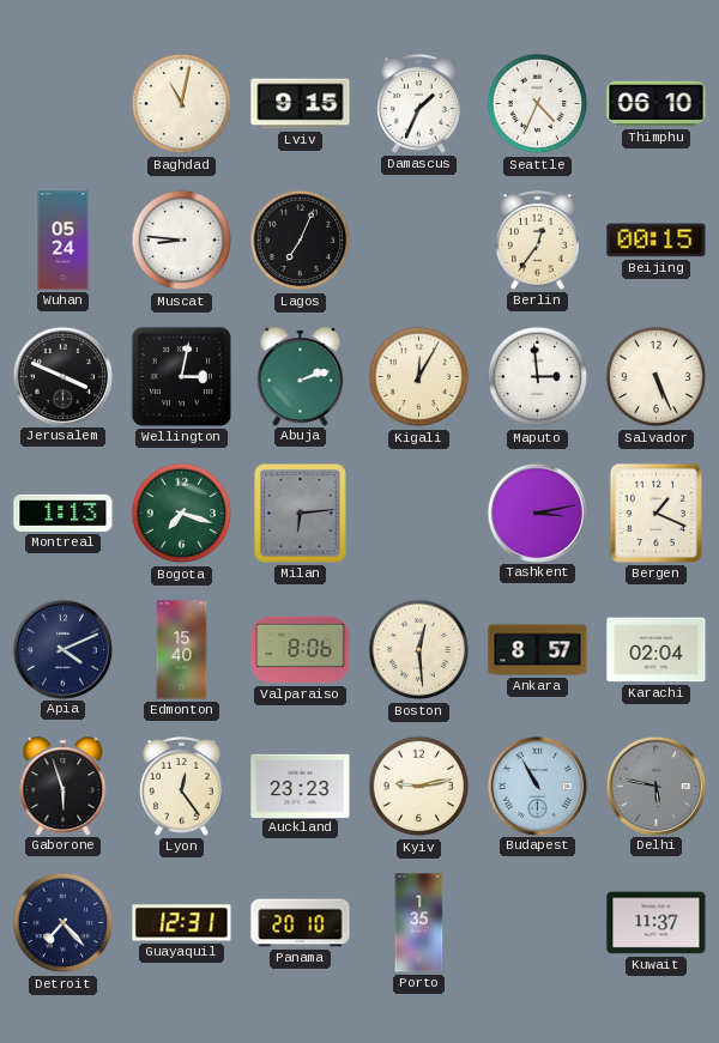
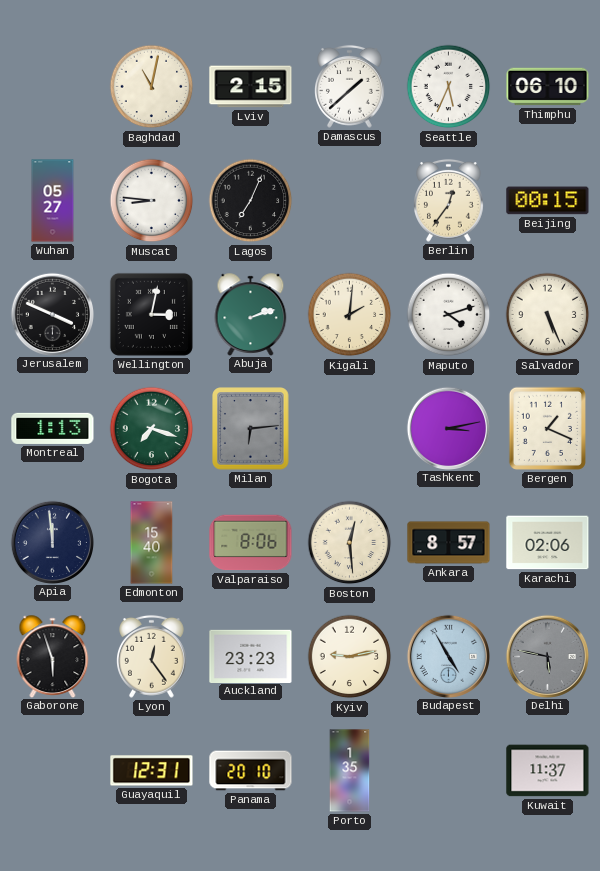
Lviv: 9:15 -> 2:15
Damascus: 1:34 -> 1:38
Seattle: 4:34 -> 5:34
Wuhan: 05:24 -> 05:27
Kigali: 12:05 -> 2:01
Maputo: 2:59 -> 4:12
Apia: 4:11 -> 11:59
Karachi: 02:04 -> 02:06
Budapest: 10:55 -> 4:55
Detroit: 7:23 -> none
